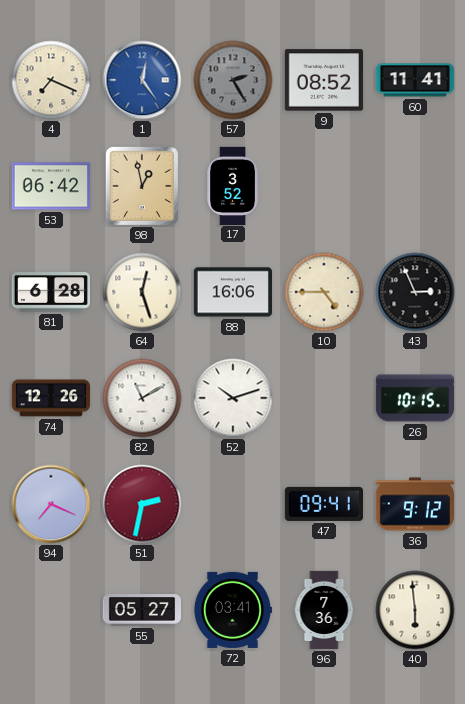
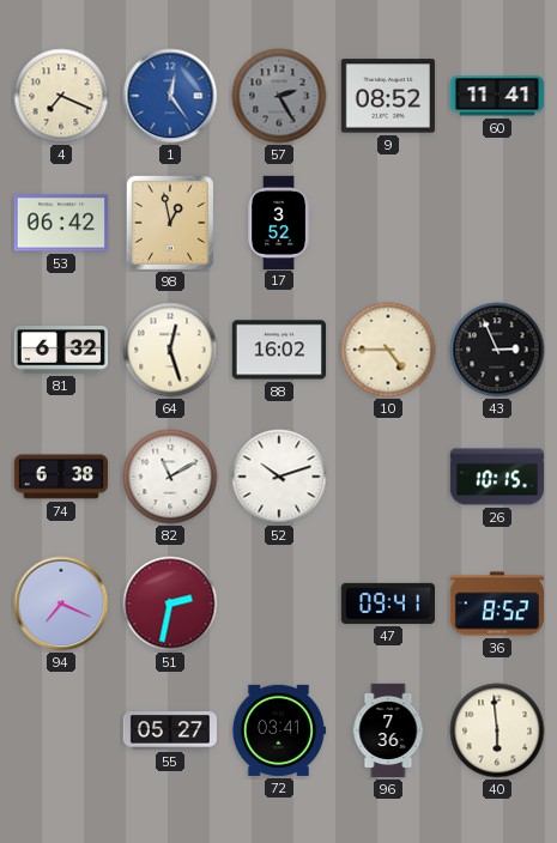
81: 6:28 -> 6:32
88: 16:06 -> 16:02
74: 12:26 -> 6:38
36: 9:12 -> 8:52
